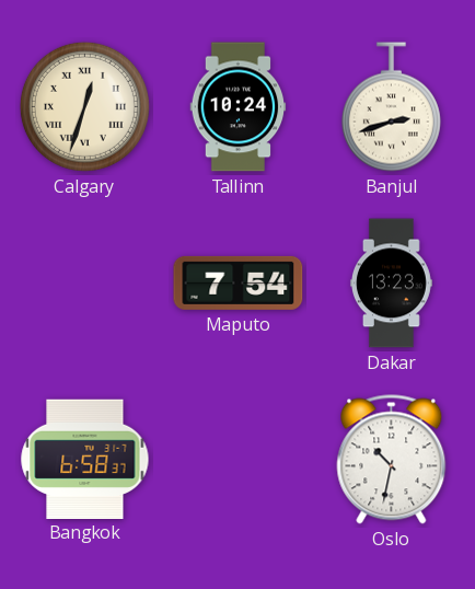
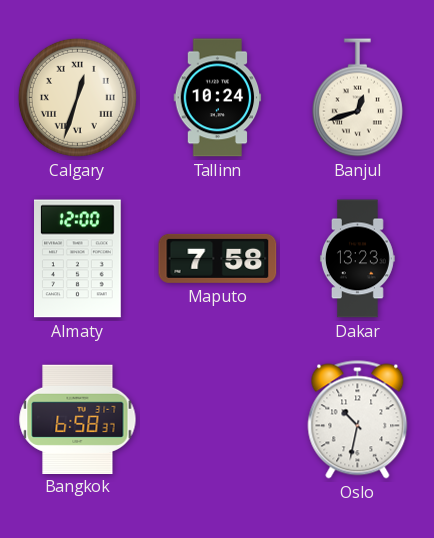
Banjul: 2:42 -> 12:42
Almaty: none -> 12:00
Maputo: 7:54 -> 7:58
